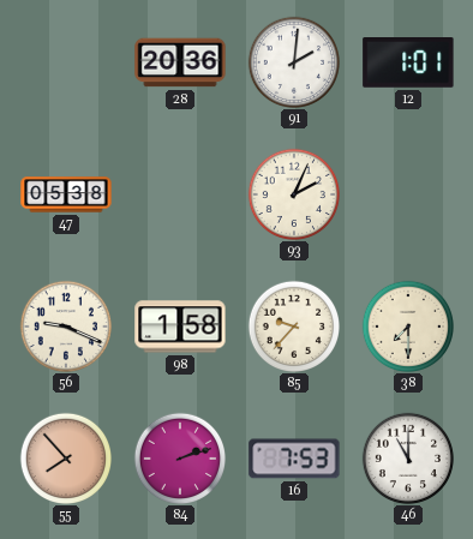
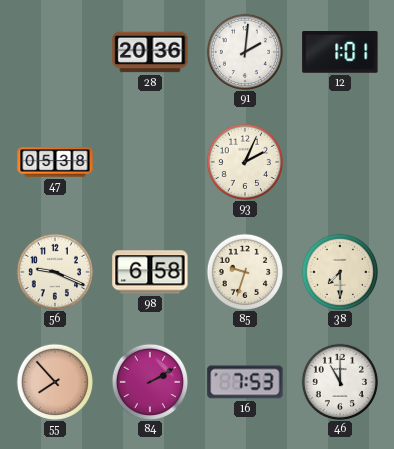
98: 1:58 -> 6:58
85: 9:37 -> 9:33
84: 2:12 -> 2:10
